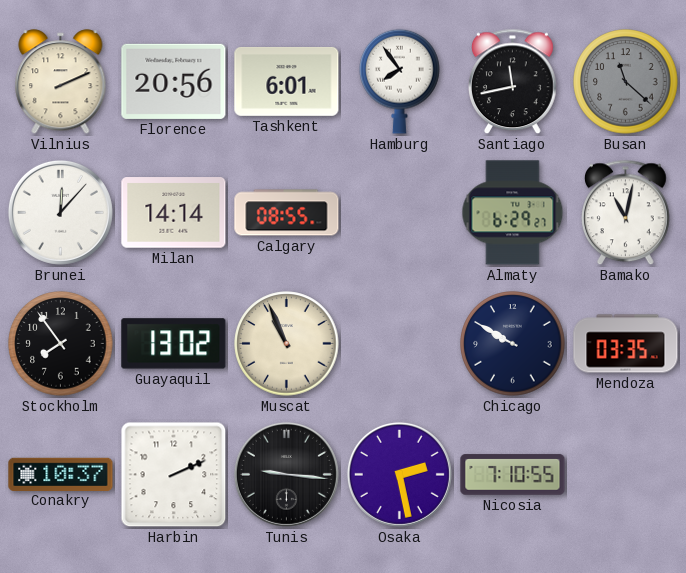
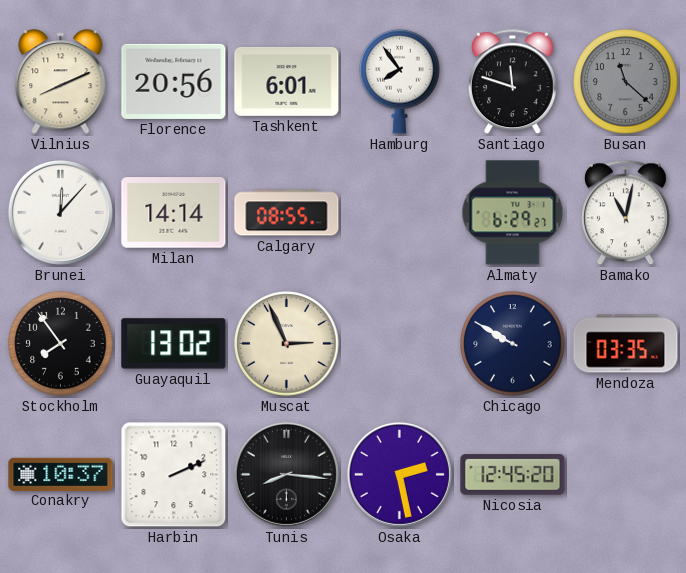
Vilnius: 2:11 -> 8:11
Santiago: 11:43 -> 11:48
Muscat: 10:56 -> 2:56
Tunis: 9:16 -> 8:16
Nicosia: 7:10 -> 12:45
